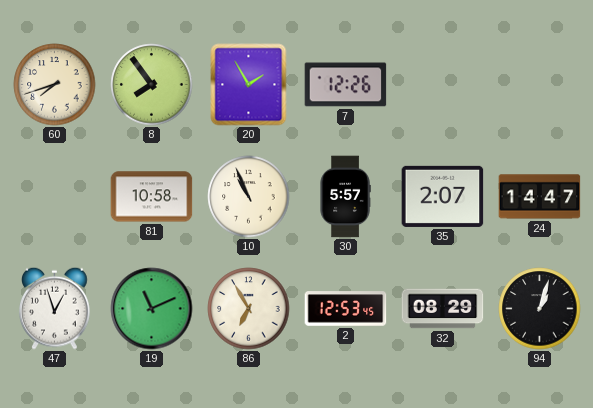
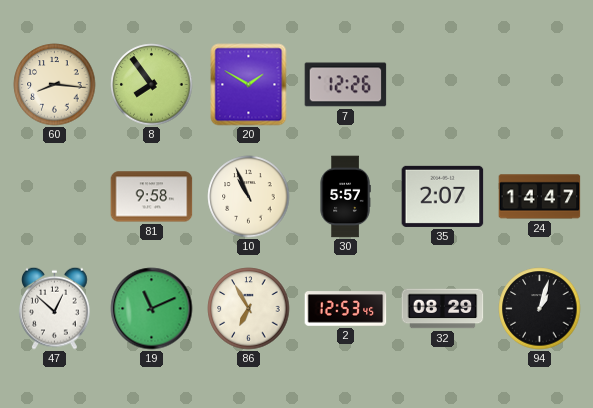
60: 7:42 -> 8:16
20: 1:55 -> 1:50
81: 10:58 -> 9:58
47: 12:57 -> 12:52
